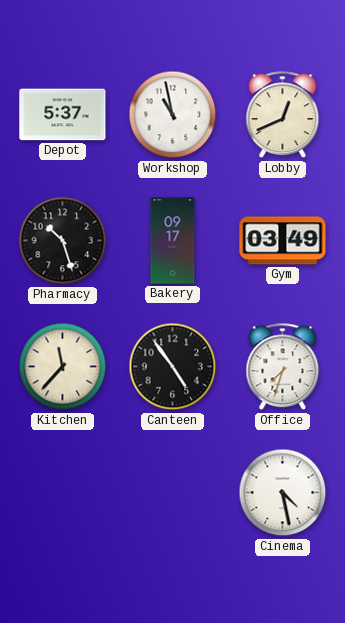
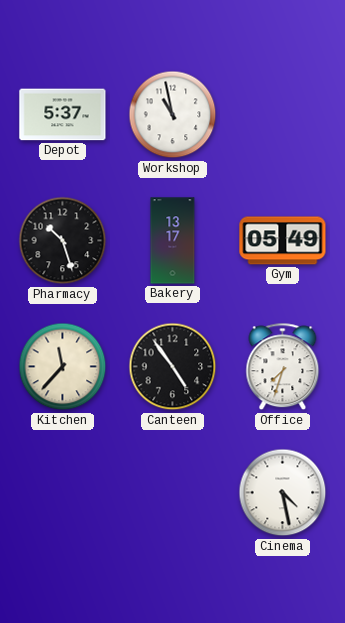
Lobby: 12:41 -> none
Bakery: 09:17 -> 13:17
Gym: 03:49 -> 05:49
